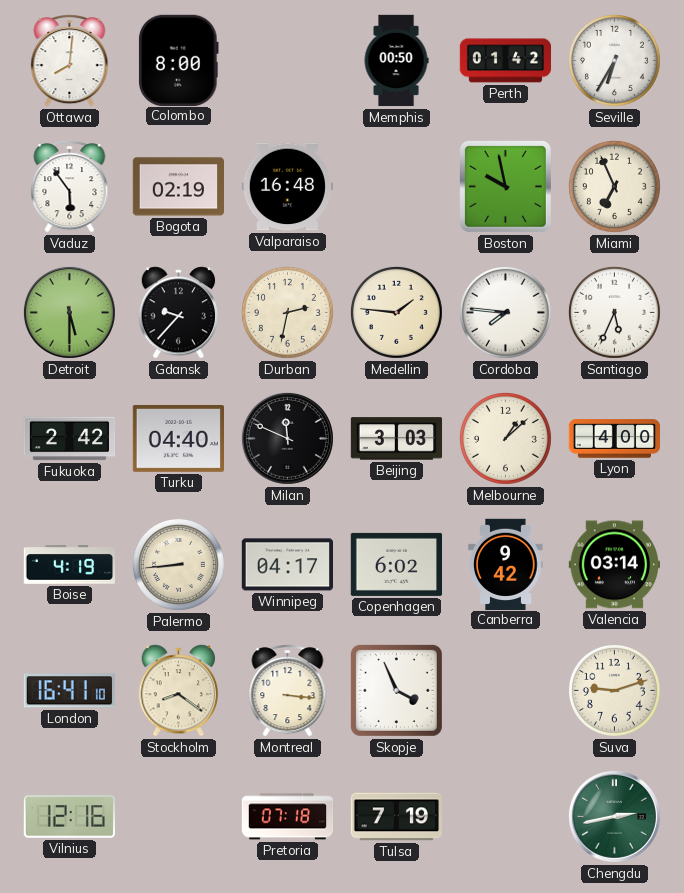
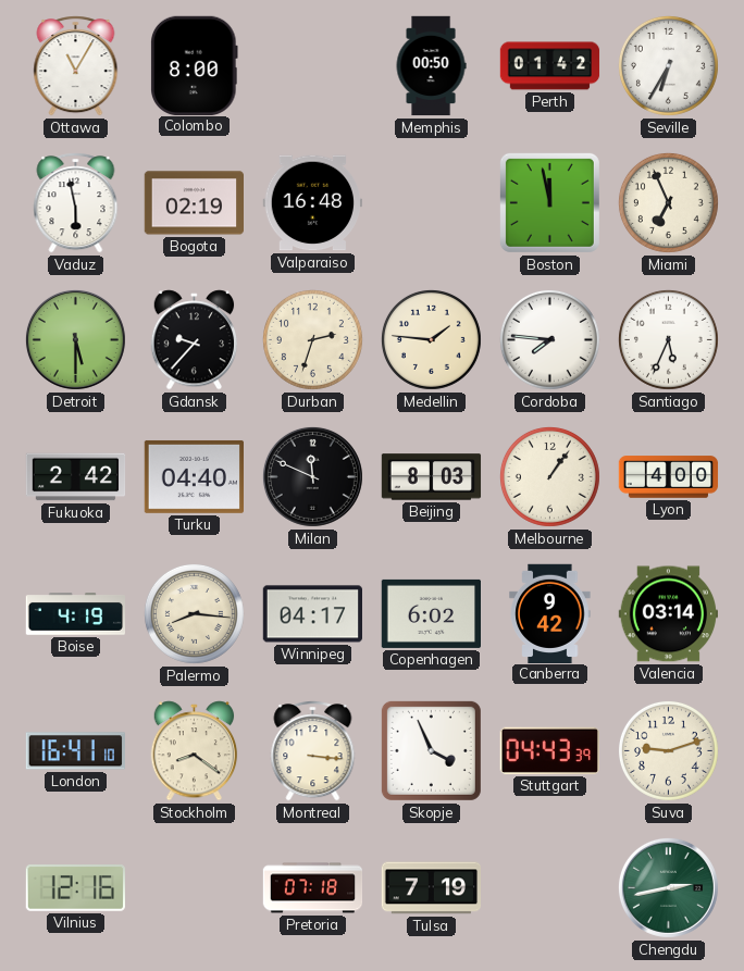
Ottawa: 8:01 -> 11:05
Vaduz: 5:54 -> 5:58
Boston: 9:58 -> 11:58
Durban: 2:32 -> 2:33
Beijing: 3:03 -> 8:03
Melbourne: 1:08 -> 1:06
Palermo: 8:44 -> 8:16
Stuttgart: none -> 04:43
